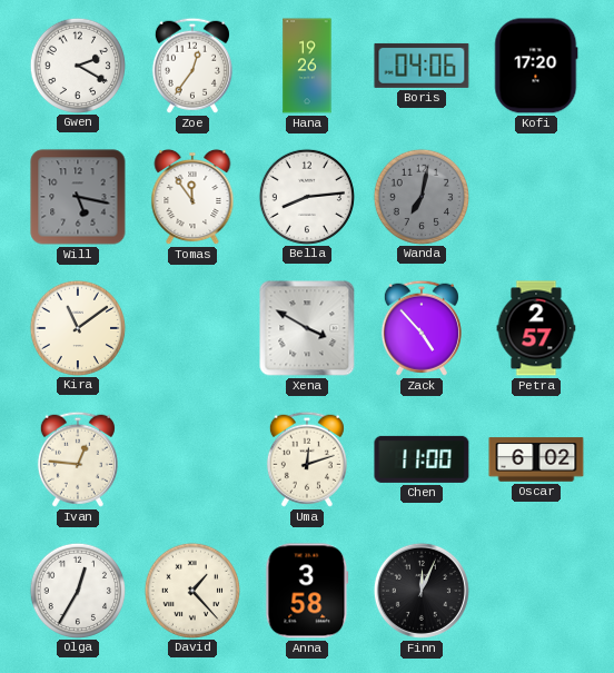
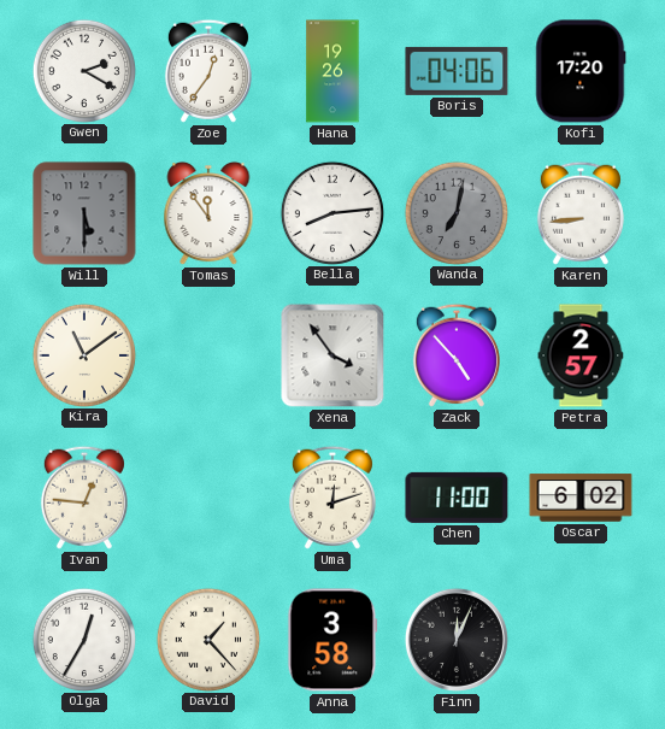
Will: 5:17 -> 5:30
Karen: none -> 8:44
Xena: 3:50 -> 3:54
